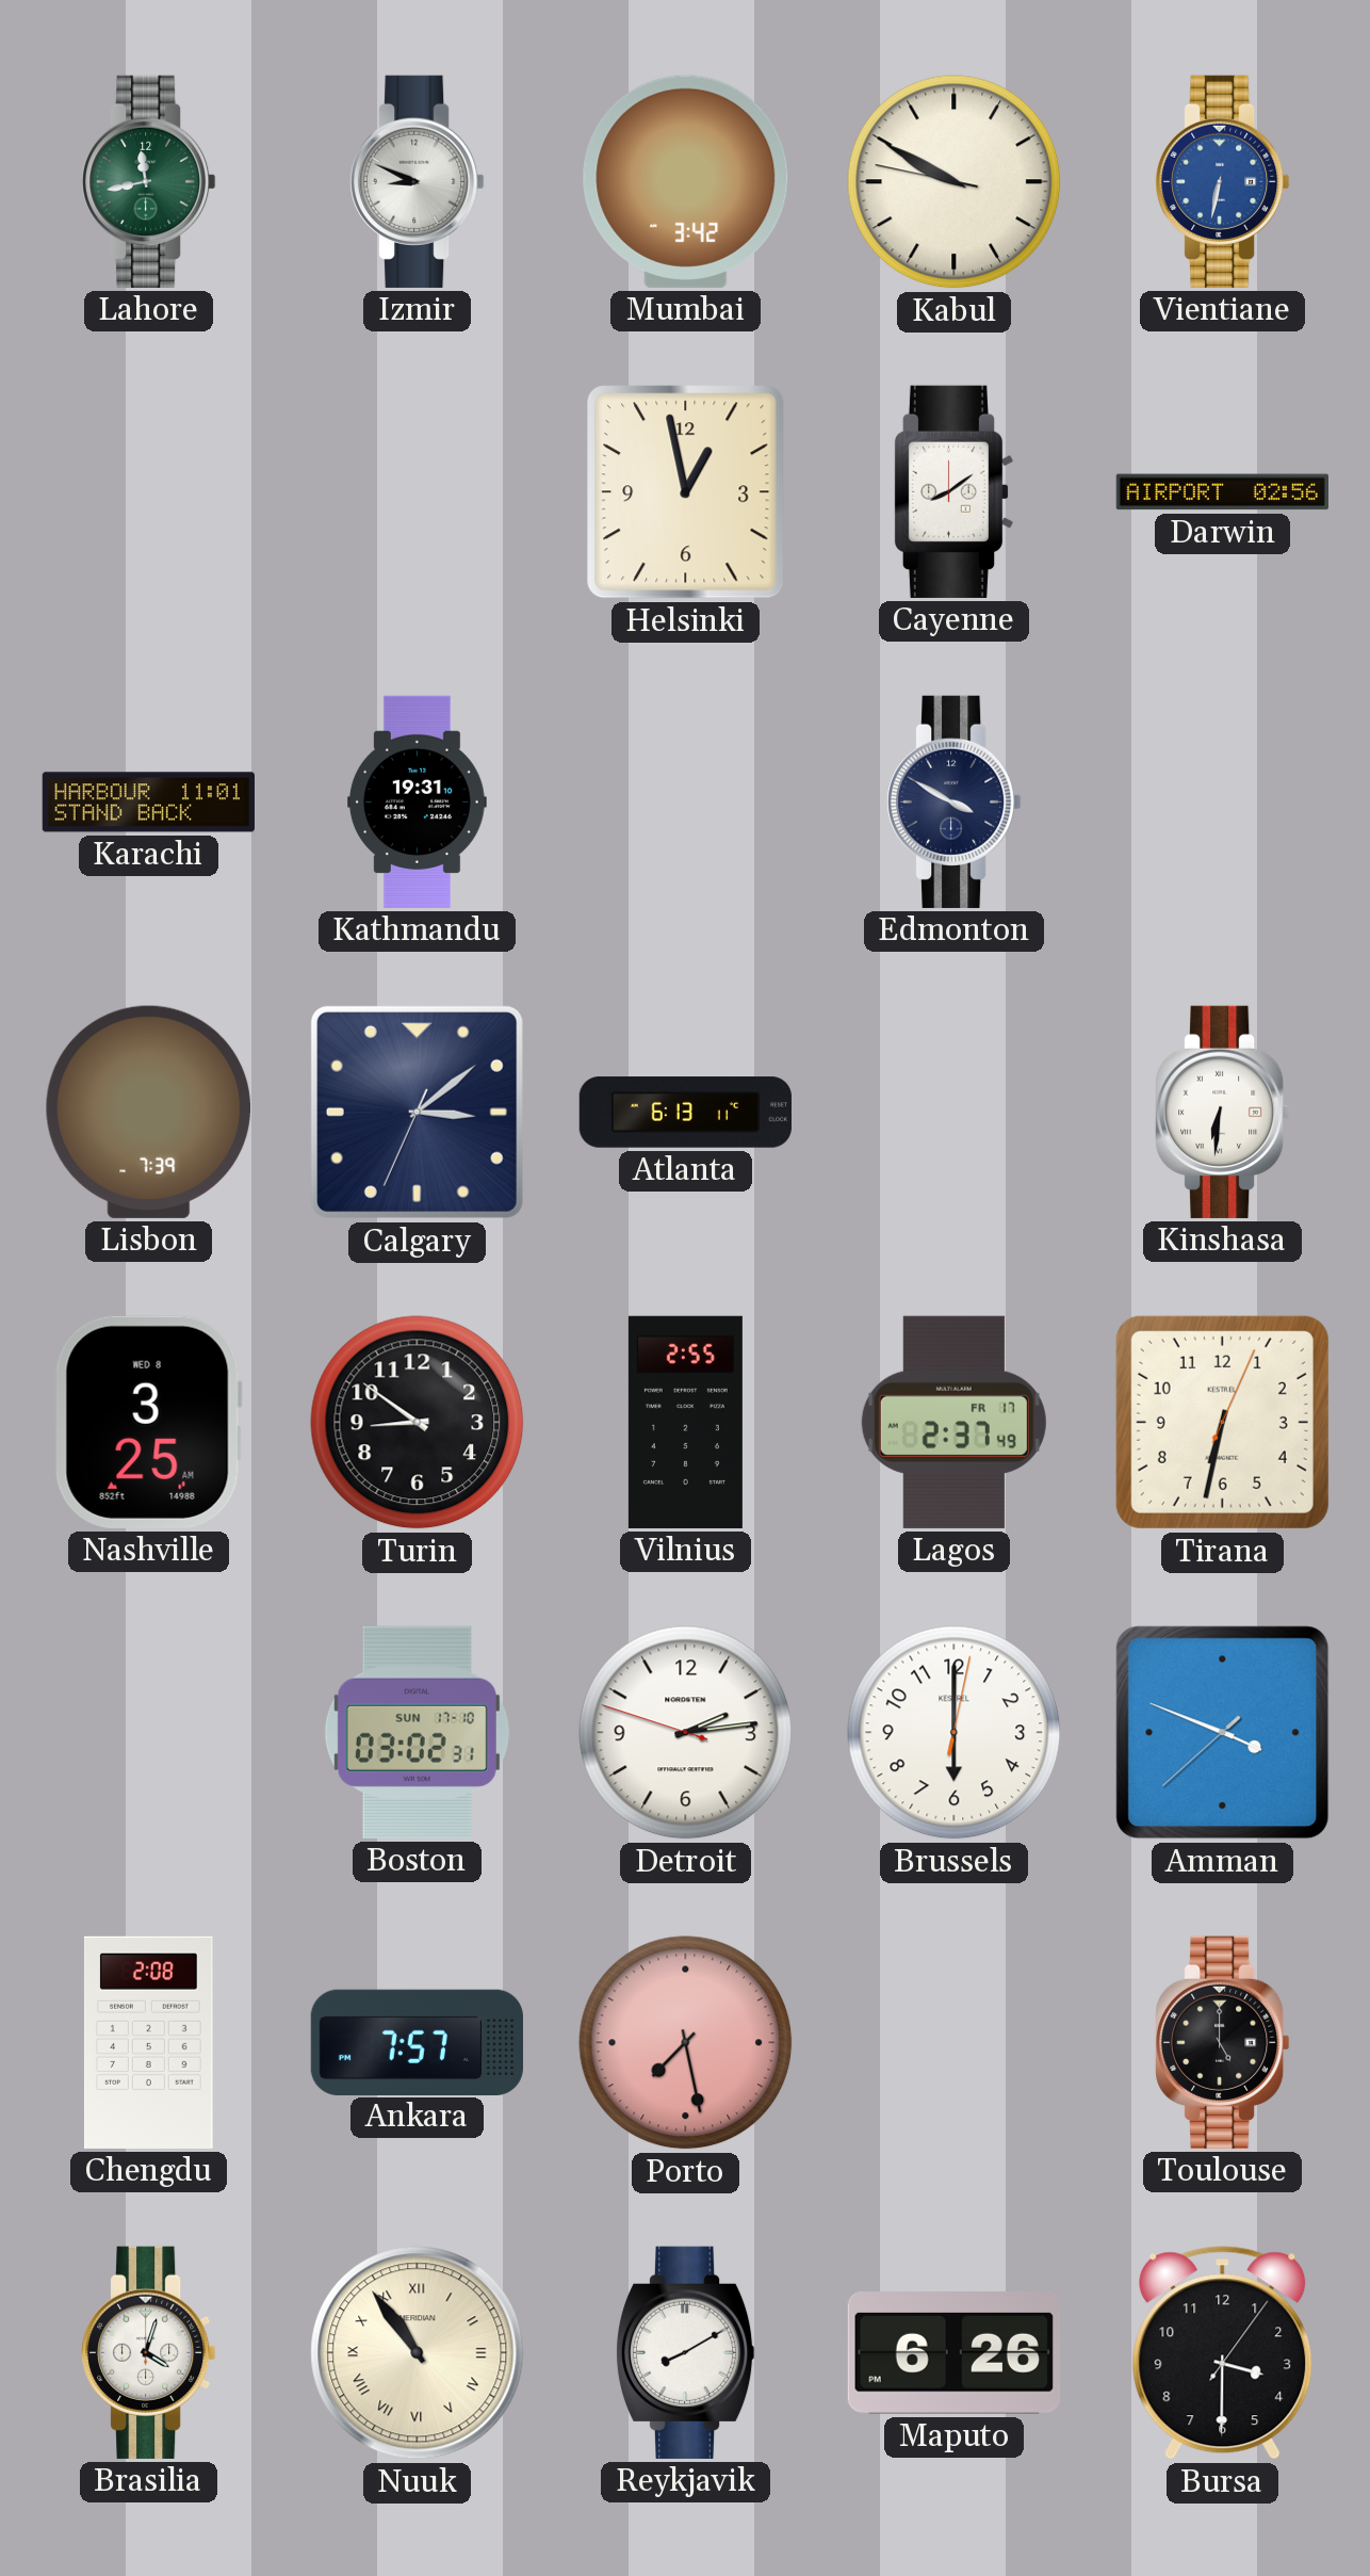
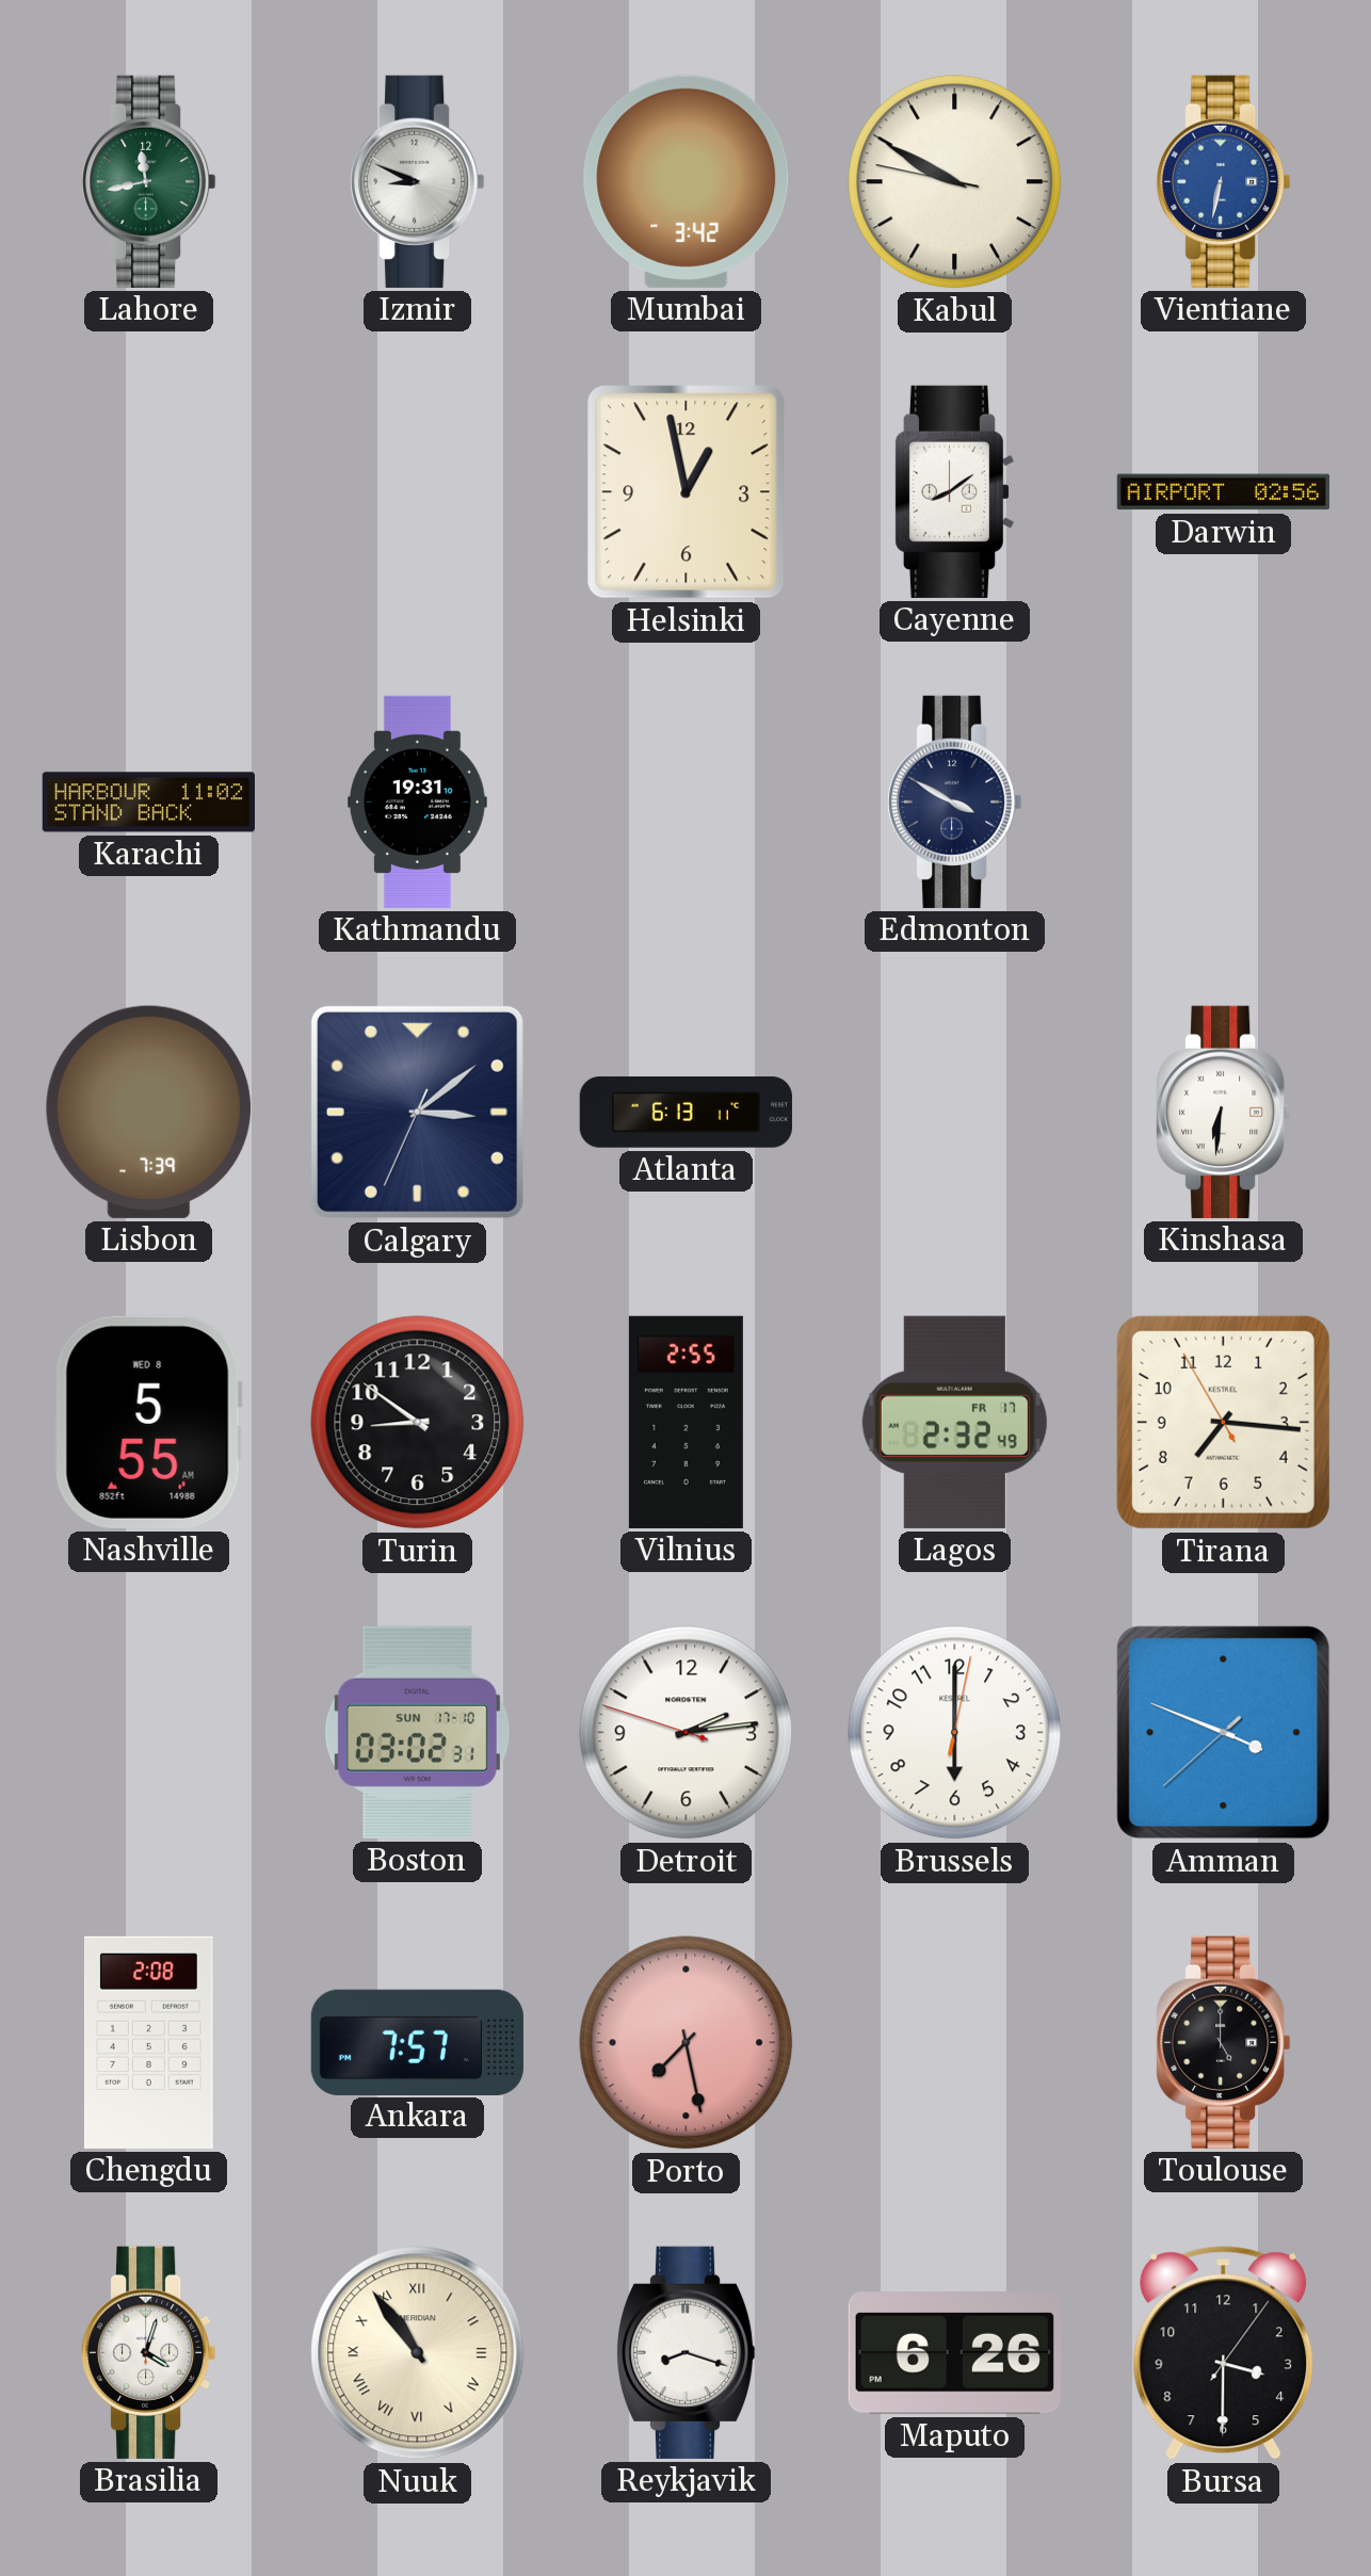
Karachi: 11:01 -> 11:02
Nashville: 3:25 -> 5:55
Lagos: 2:37 -> 2:32
Tirana: 6:32 -> 7:15
Reykjavik: 8:10 -> 8:18
